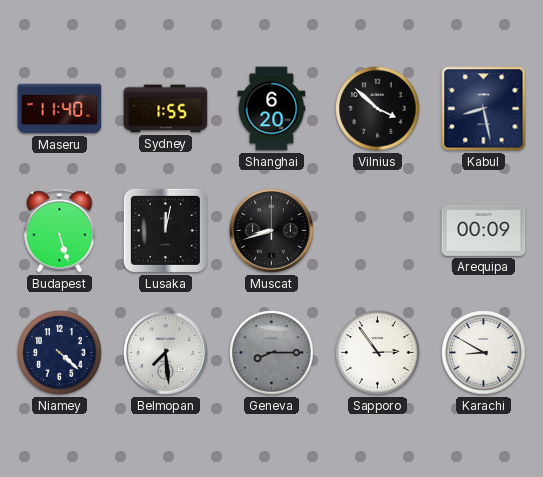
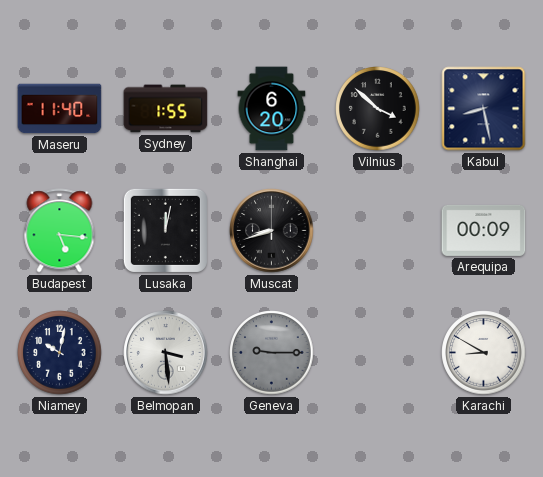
Budapest: 5:27 -> 5:16
Niamey: 4:22 -> 10:02
Belmopan: 7:29 -> 3:29
Geneva: 8:15 -> 9:15
Sapporo: 2:54 -> none
